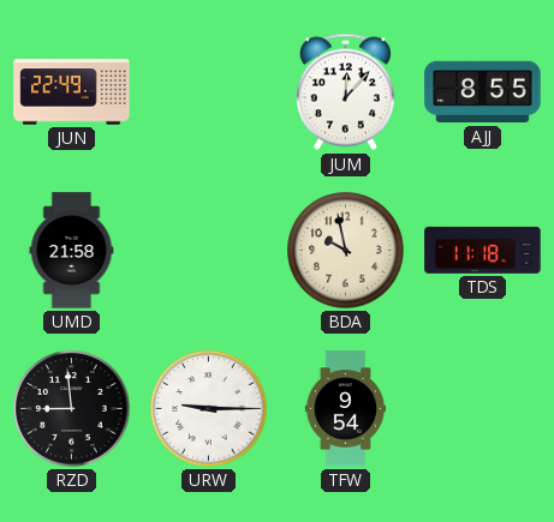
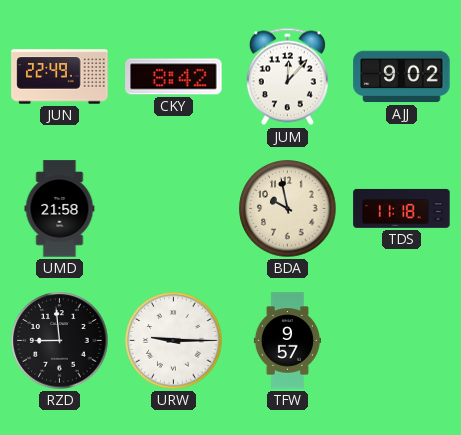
CKY: none -> 8:42
AJJ: 8:55 -> 9:02
TFW: 9:54 -> 9:57
